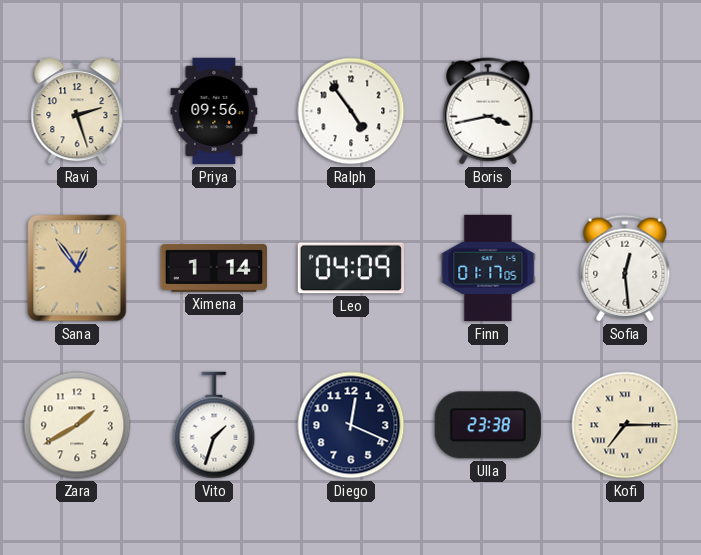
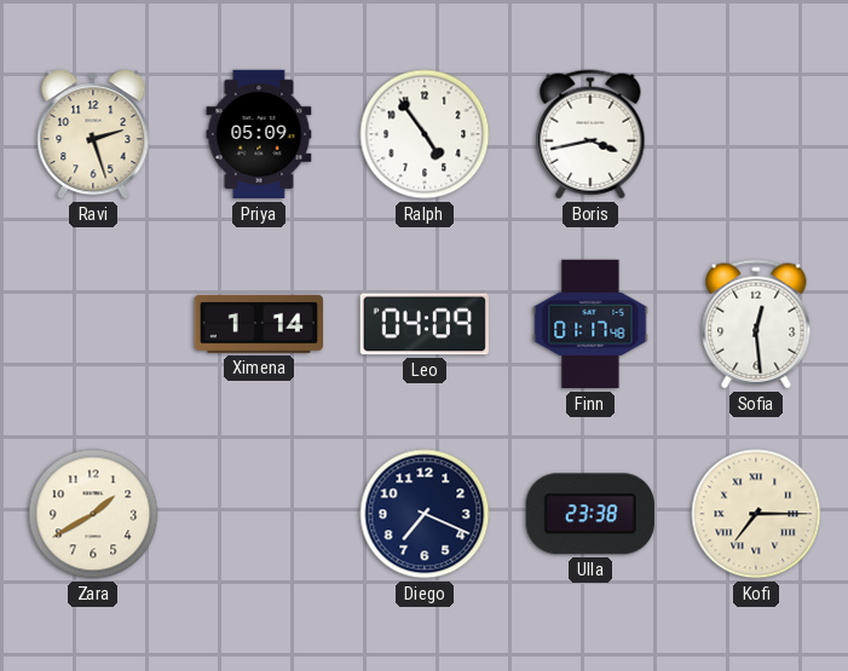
Priya: 09:56 -> 05:09
Sana: 12:54 -> none
Finn: 01:17:05 -> 01:17:48
Vito: 1:33 -> none
Diego: 12:19 -> 7:19
